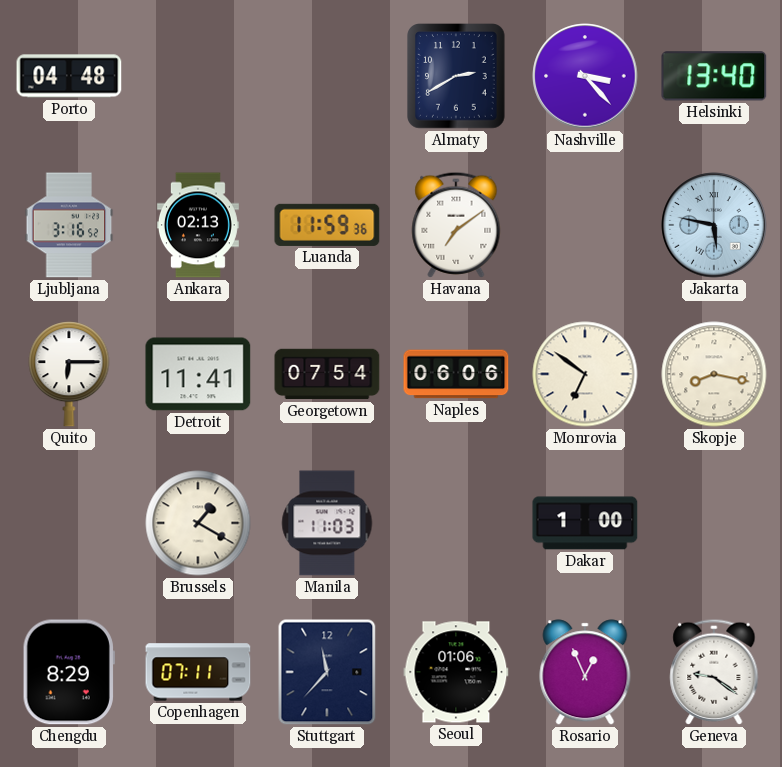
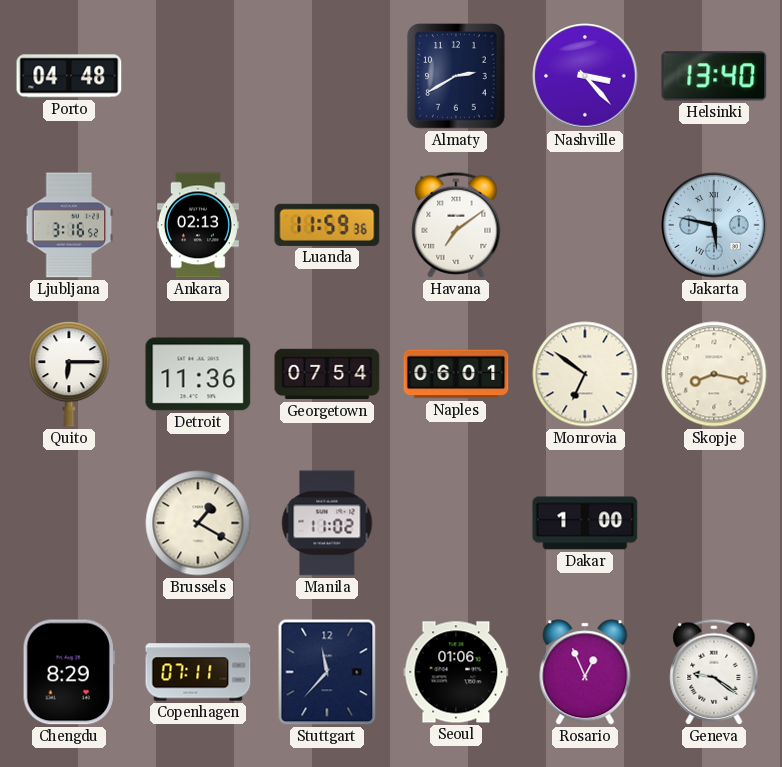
Detroit: 11:41 -> 11:36
Naples: 06:06 -> 06:01
Manila: 11:03 -> 11:02
